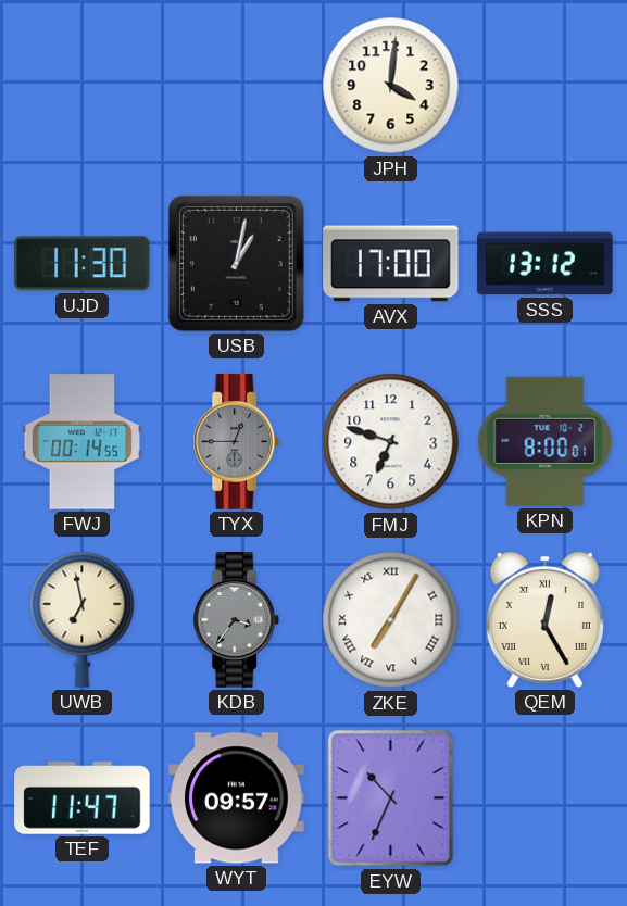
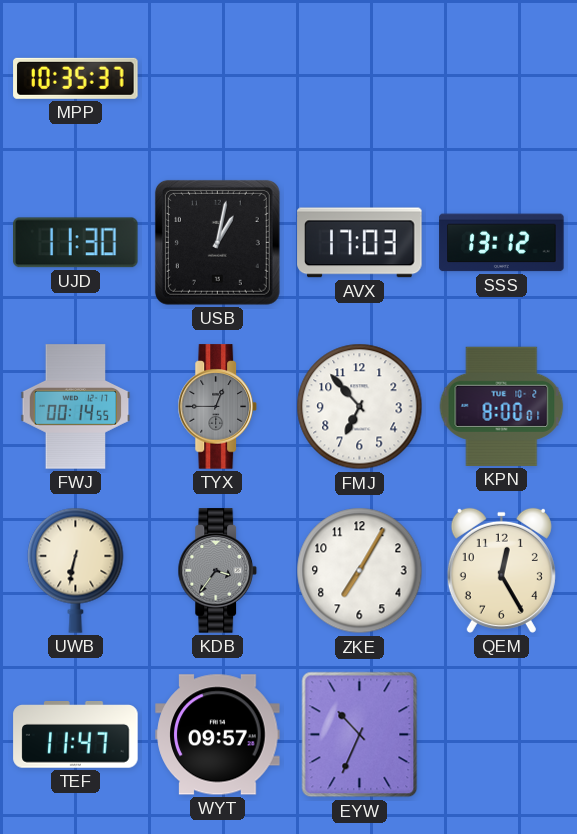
MPP: none -> 10:35
JPH: 4:01 -> none
AVX: 17:00 -> 17:03
FMJ: 6:48 -> 6:53
UWB: 6:58 -> 6:32
ZKE numerals: Roman -> Arabic
QEM numerals: Roman -> Arabic
